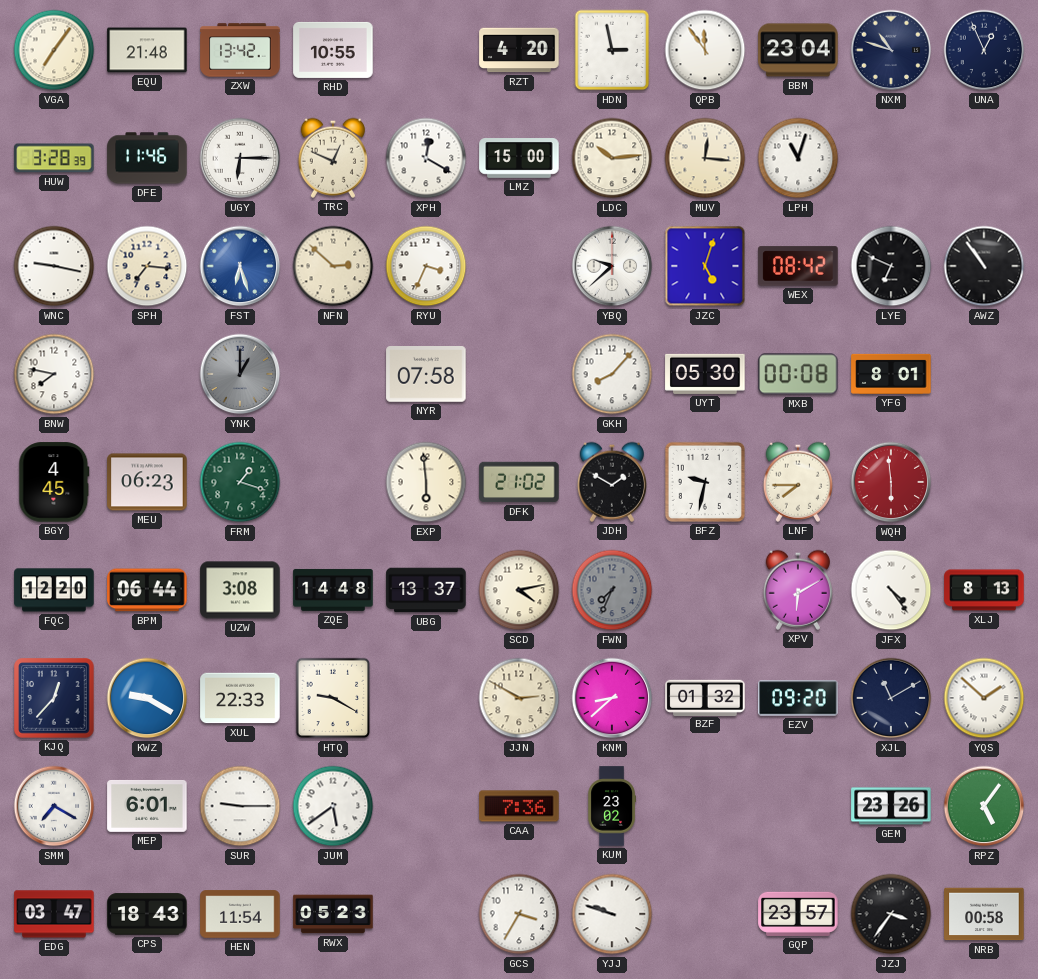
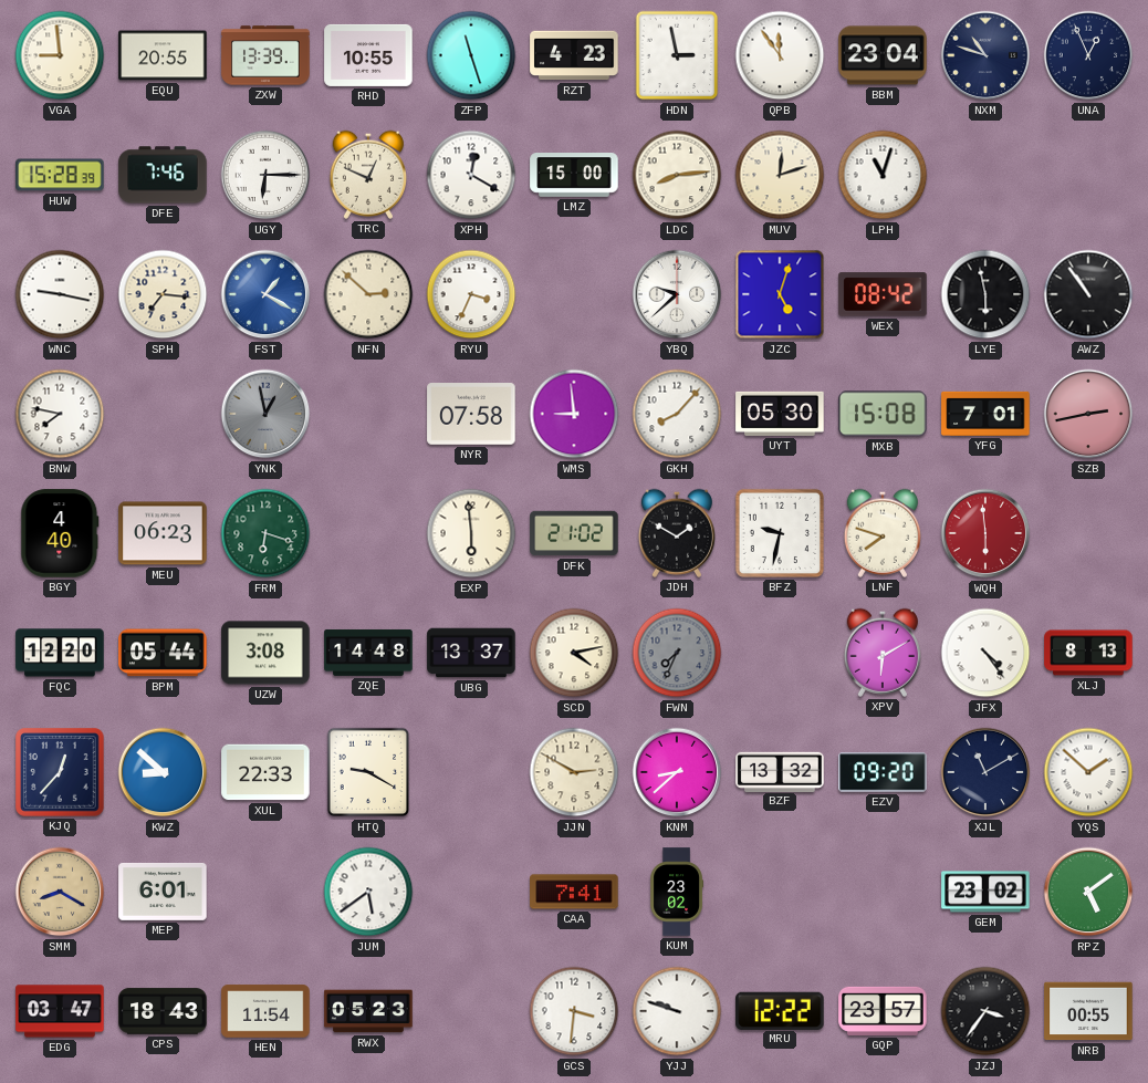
VGA: 7:06 -> 8:59
EQU: 21:48 -> 20:55
ZXW: 13:42 -> 13:39
ZFP: none -> 11:27
RZT: 4:20 -> 4:23
HUW: 3:28 -> 15:28
DFE: 11:46 -> 7:46
LDC: 10:14 -> 8:14
MUV: 12:16 -> 12:12
FST: 6:27 -> 1:20
LYE: 6:49 -> 5:58
YNK: 1:00 -> 12:58
WMS: none -> 8:59
MXB: 00:08 -> 15:08
YFG: 8:01 -> 7:01
SZB: none -> 2:43
BGY: 4:45 -> 4:40
FRM: 1:18 -> 6:18
LNF: 7:45 -> 7:48
BPM: 06:44 -> 05:44
KWZ: 9:20 -> 8:52
BZF: 01:32 -> 13:32
SMM: 7:20 -> 8:20
SMM dial: white -> champagne
SUR: 9:15 -> none
CAA: 7:36 -> 7:41
GEM: 23:26 -> 23:02
RPZ: 5:06 -> 5:09
GCS: 3:35 -> 3:31
MRU: none -> 12:22
NRB: 00:58 -> 00:55
